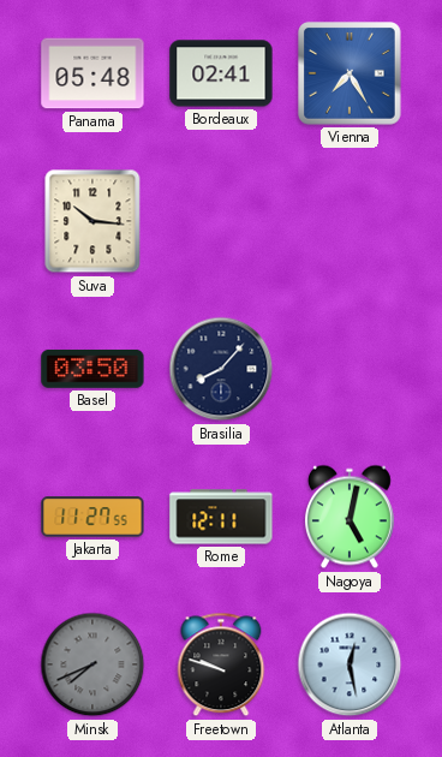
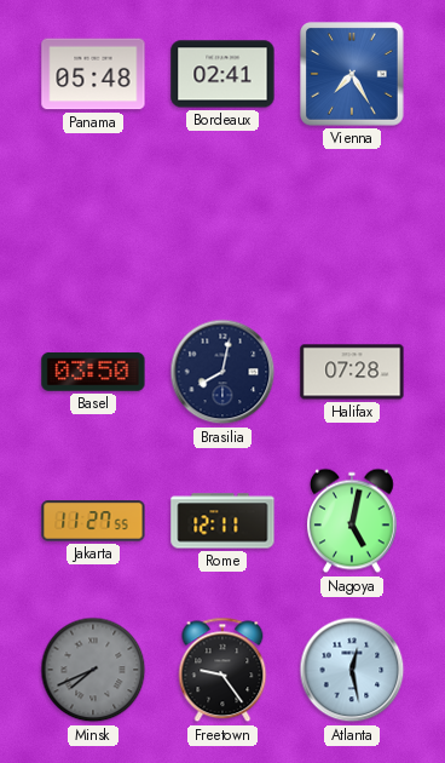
Suva: 10:16 -> none
Brasilia: 8:07 -> 8:02
Halifax: none -> 07:28
Freetown: 9:48 -> 9:24
